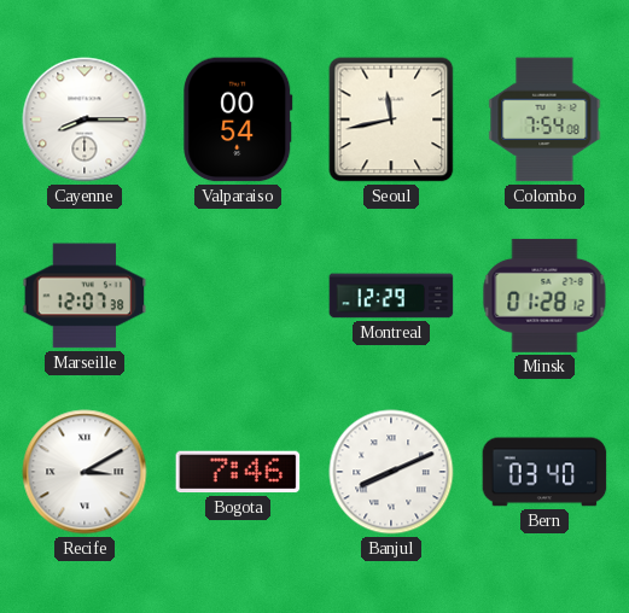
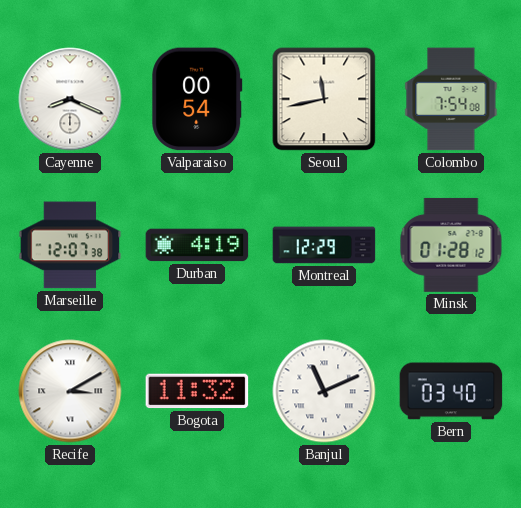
Cayenne: 8:15 -> 8:19
Durban: none -> 4:19
Bogota: 7:46 -> 11:32
Banjul: 8:11 -> 11:11
